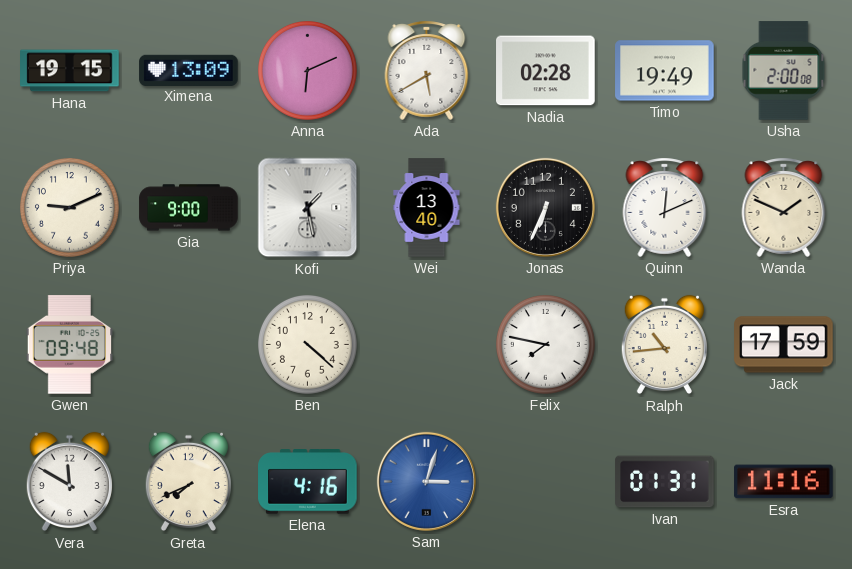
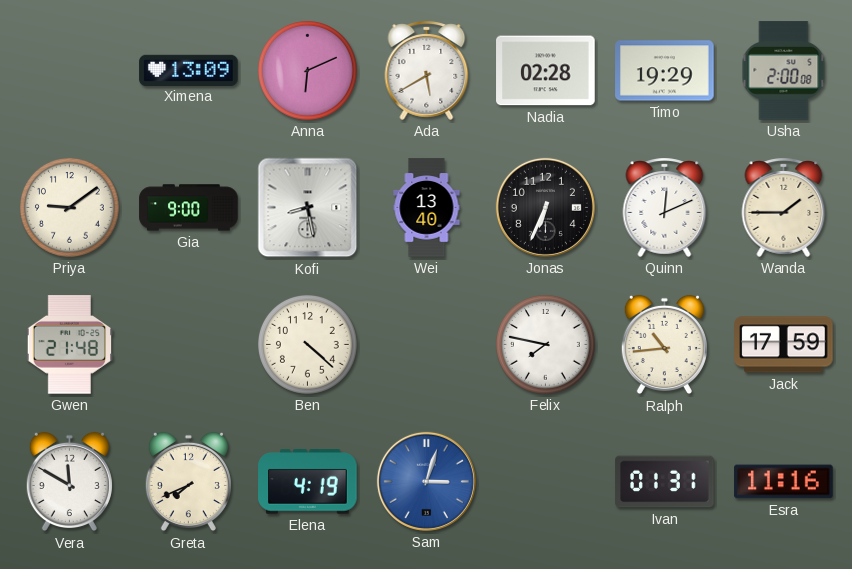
Hana: 19:15 -> none
Timo: 19:49 -> 19:29
Priya: 9:11 -> 9:09
Kofi: 1:28 -> 8:28
Wanda: 1:49 -> 1:45
Gwen: 09:48 -> 21:48
Elena: 4:16 -> 4:19
